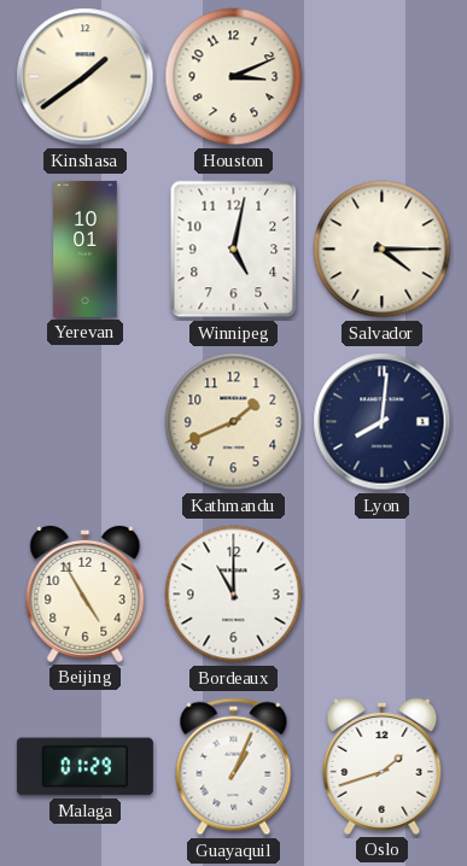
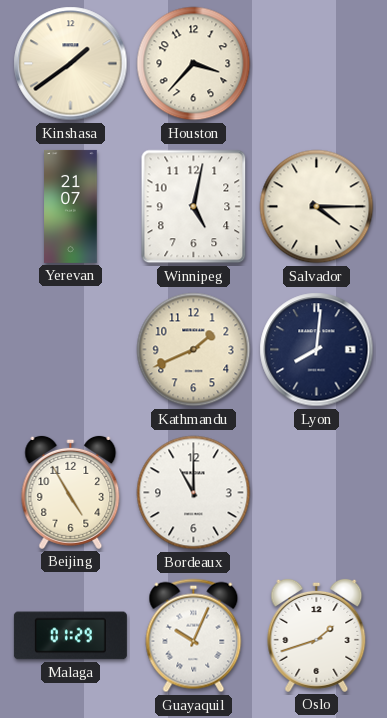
Houston: 3:11 -> 3:37
Yerevan: 10:01 -> 21:07
Guayaquil: 1:04 -> 10:04
